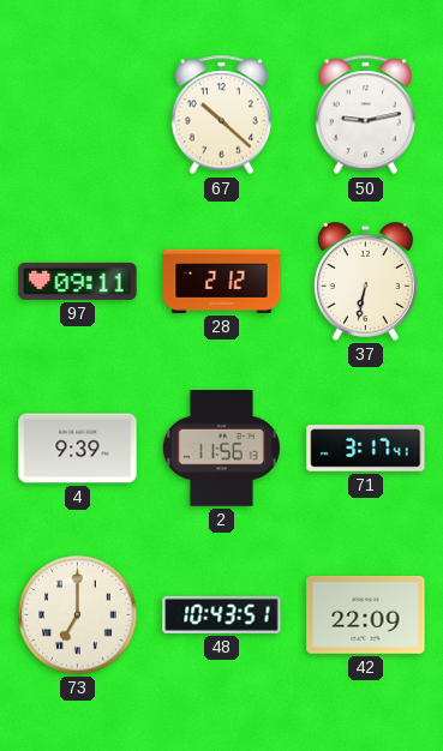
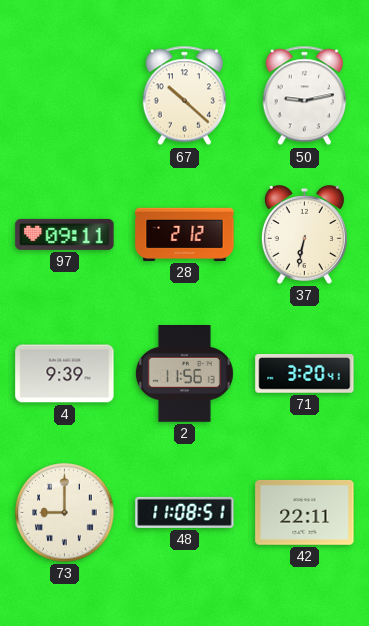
71: 3:17 -> 3:20
73: 7:00 -> 9:00
48: 10:43 -> 11:08
42: 22:09 -> 22:11
